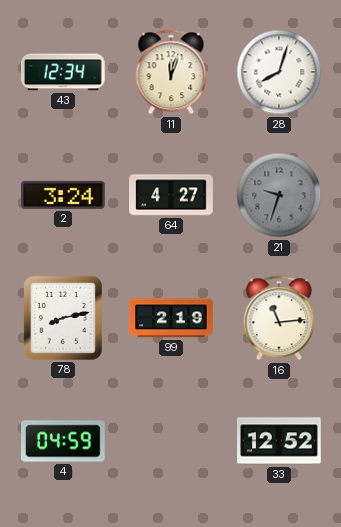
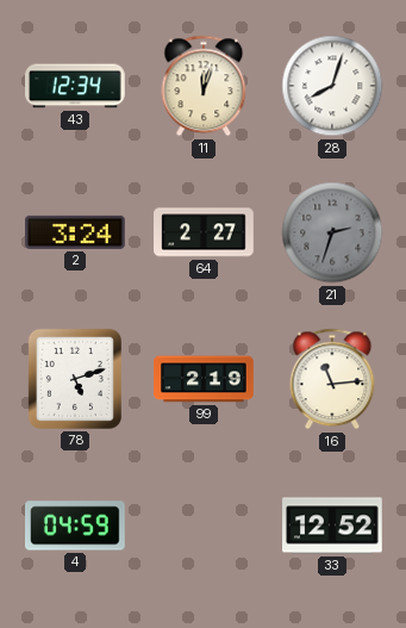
64: 4:27 -> 2:27
21: 9:33 -> 2:33
78: 8:13 -> 5:12
